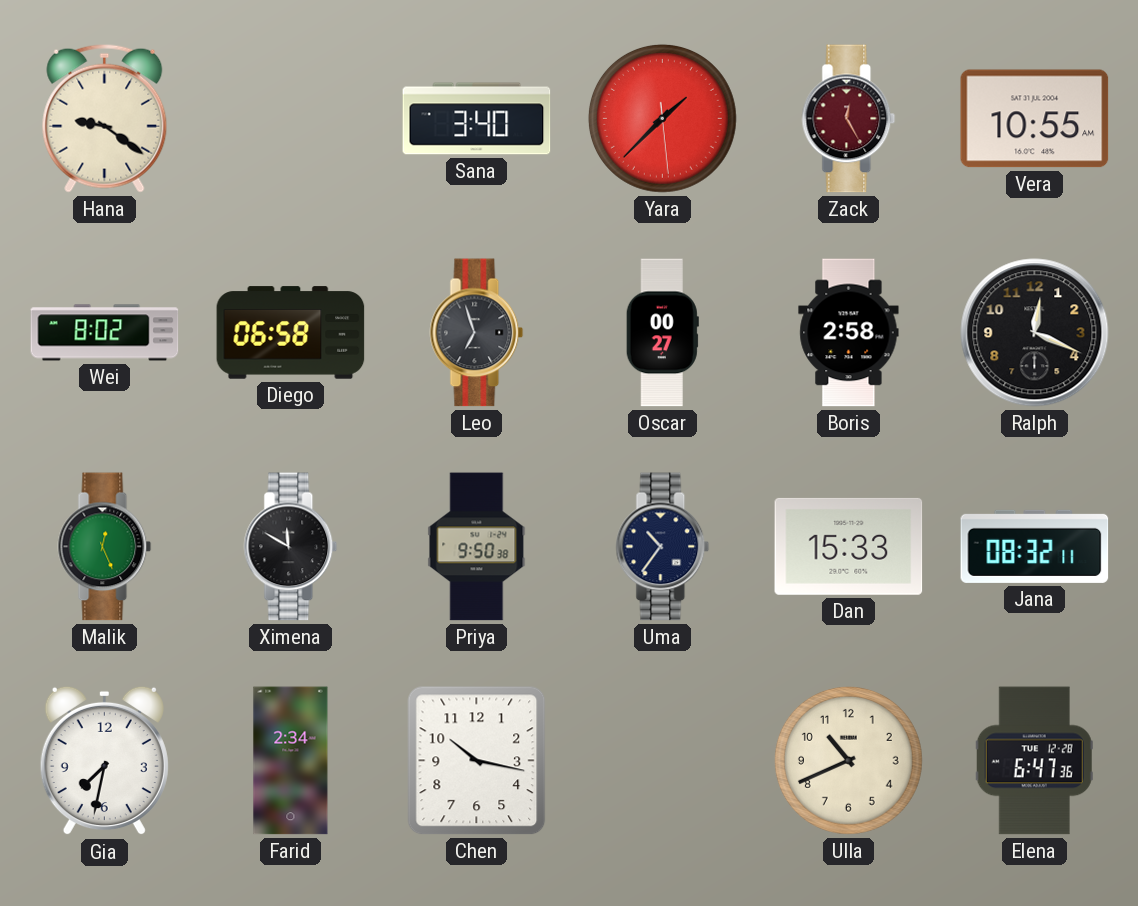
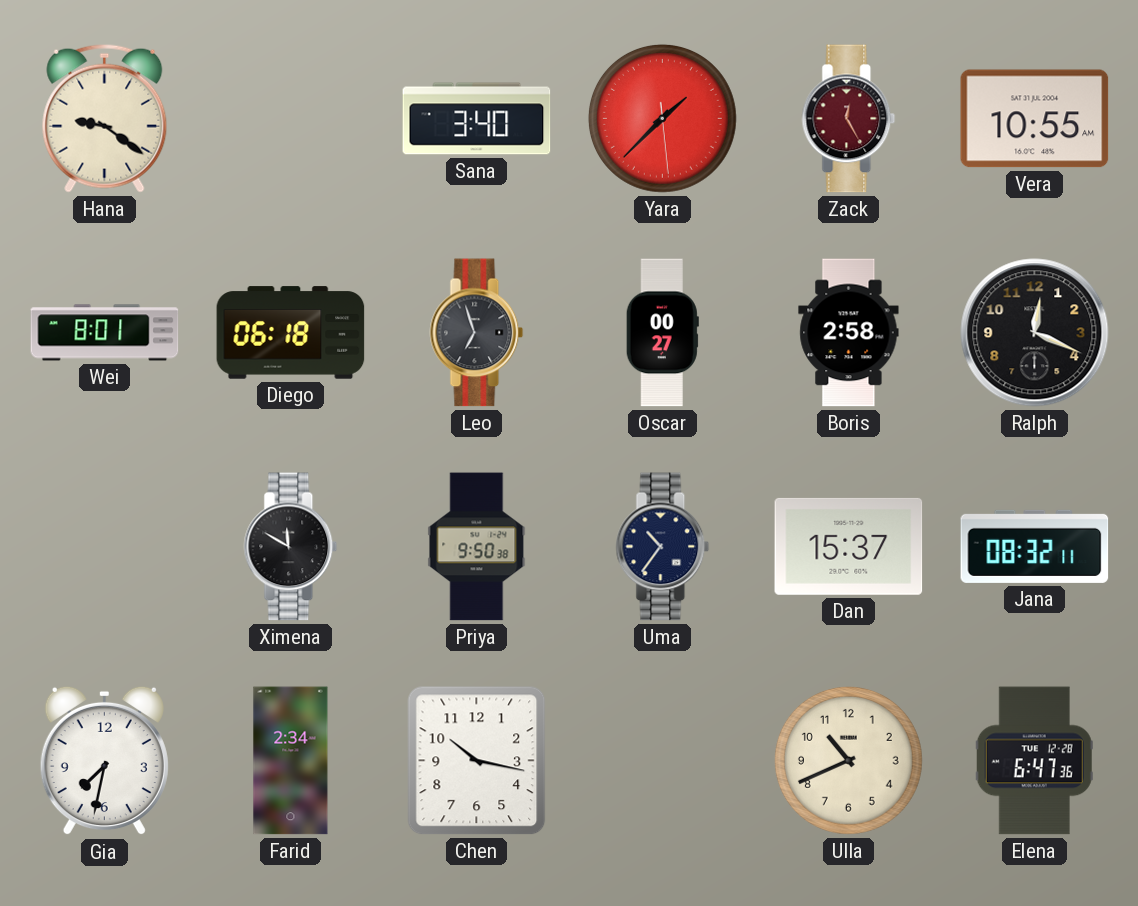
Wei: 8:02 -> 8:01
Diego: 06:58 -> 06:18
Malik: 12:26 -> none
Dan: 15:33 -> 15:37
